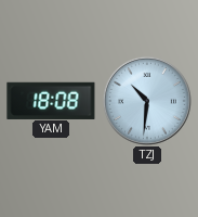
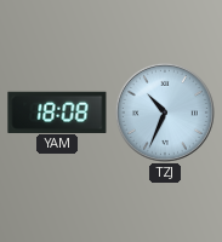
TZJ: 10:31 -> 10:34
